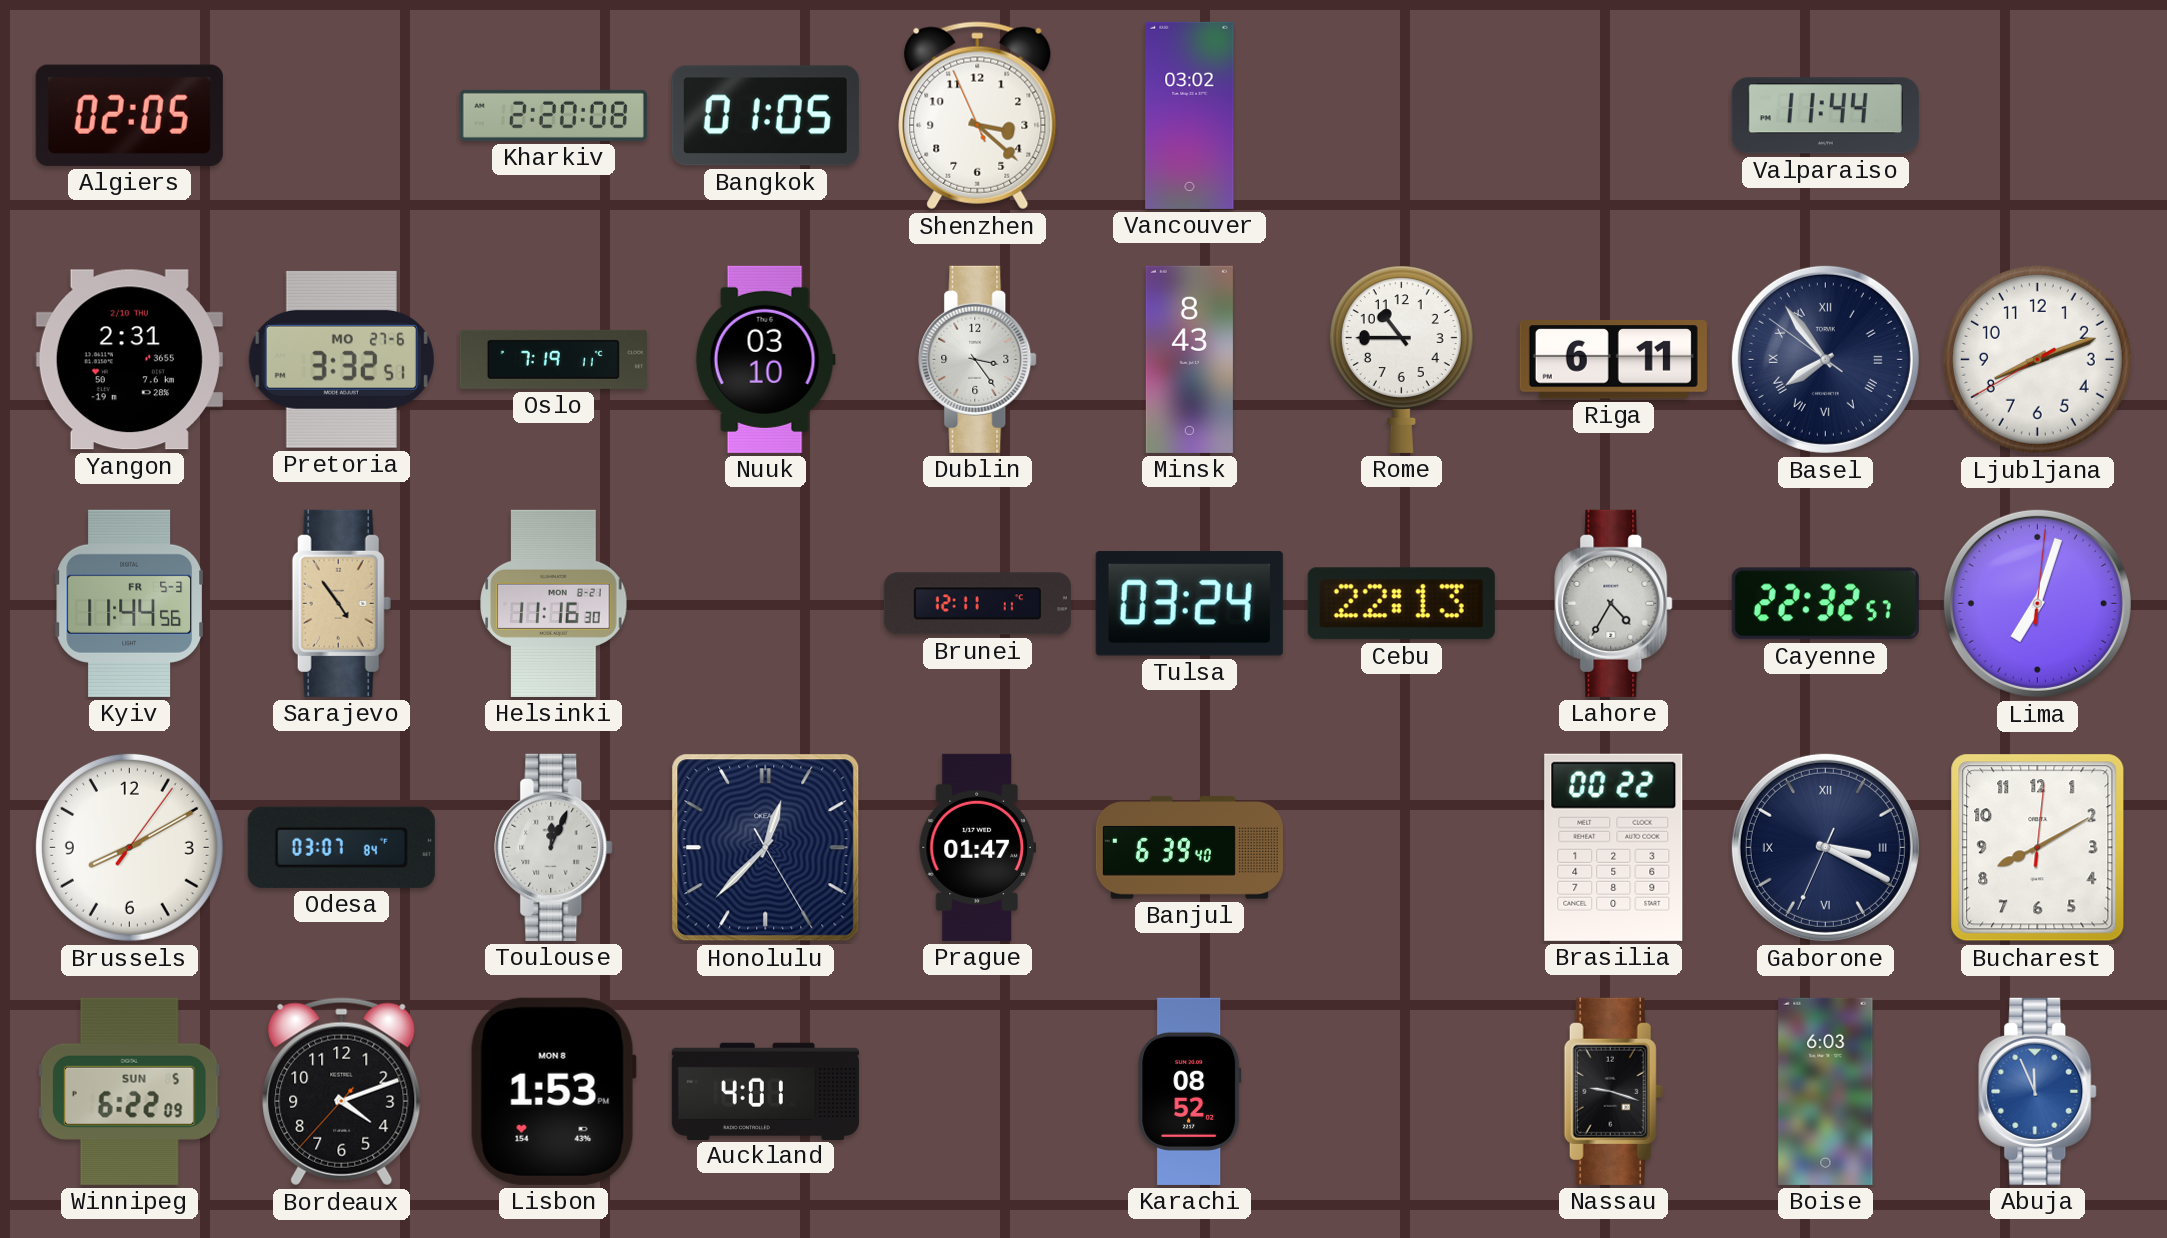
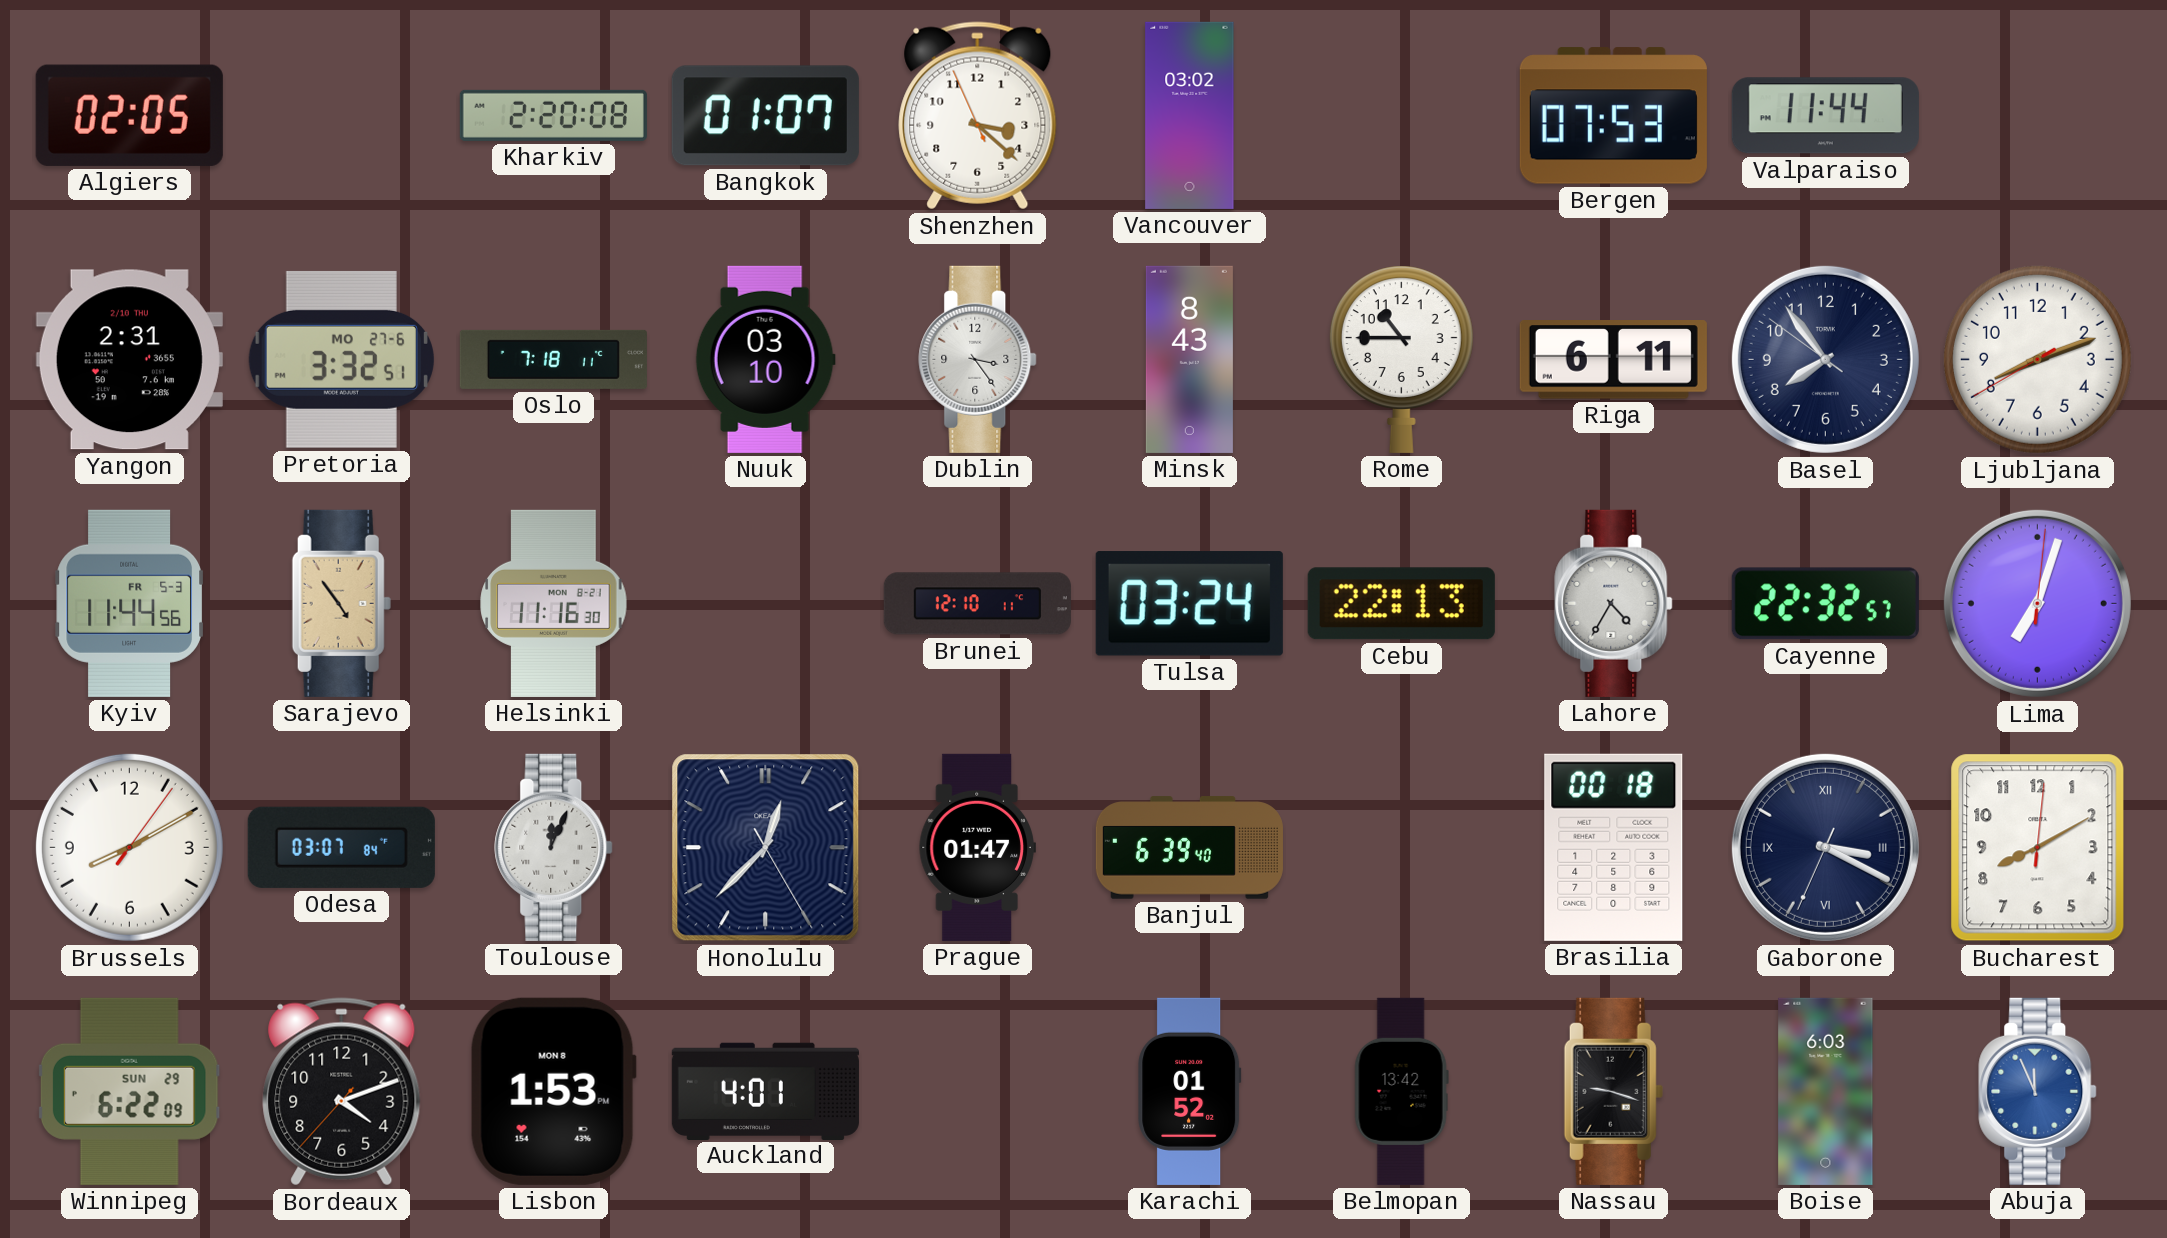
Bangkok: 01:05 -> 01:07
Bergen: none -> 07:53
Oslo: 7:19 -> 7:18
Basel numerals: Roman -> Arabic
Brunei: 12:11 -> 12:10
Brasilia: 00:22 -> 00:18
Winnipeg date: SUN 5 -> SUN 29
Karachi: 08:52 -> 01:52
Belmopan: none -> 13:42
